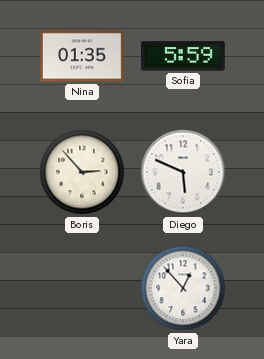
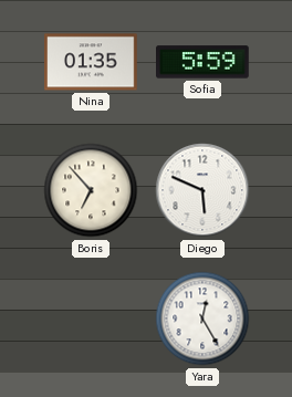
Boris: 2:53 -> 6:53
Yara: 12:53 -> 12:25
